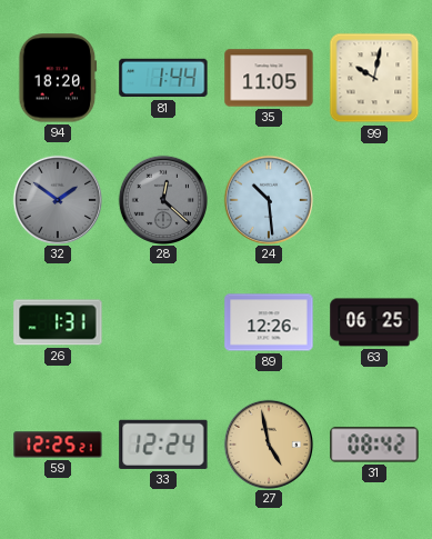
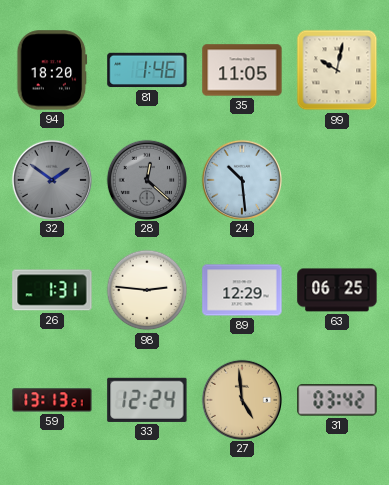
81: 1:44 -> 1:46
98: none -> 2:46
89: 12:26 -> 12:29
59: 12:25 -> 13:13
27: 4:58 -> 4:59
31: 08:42 -> 03:42
